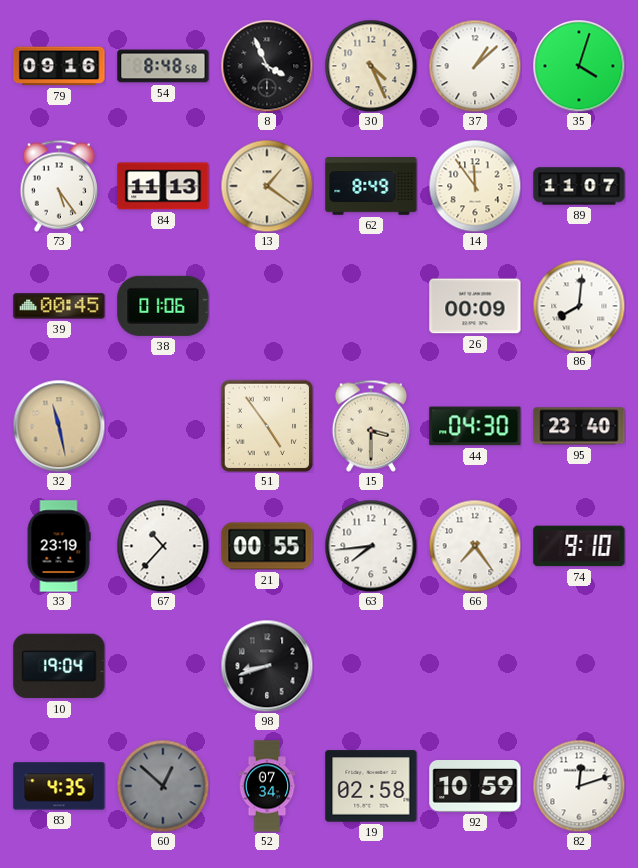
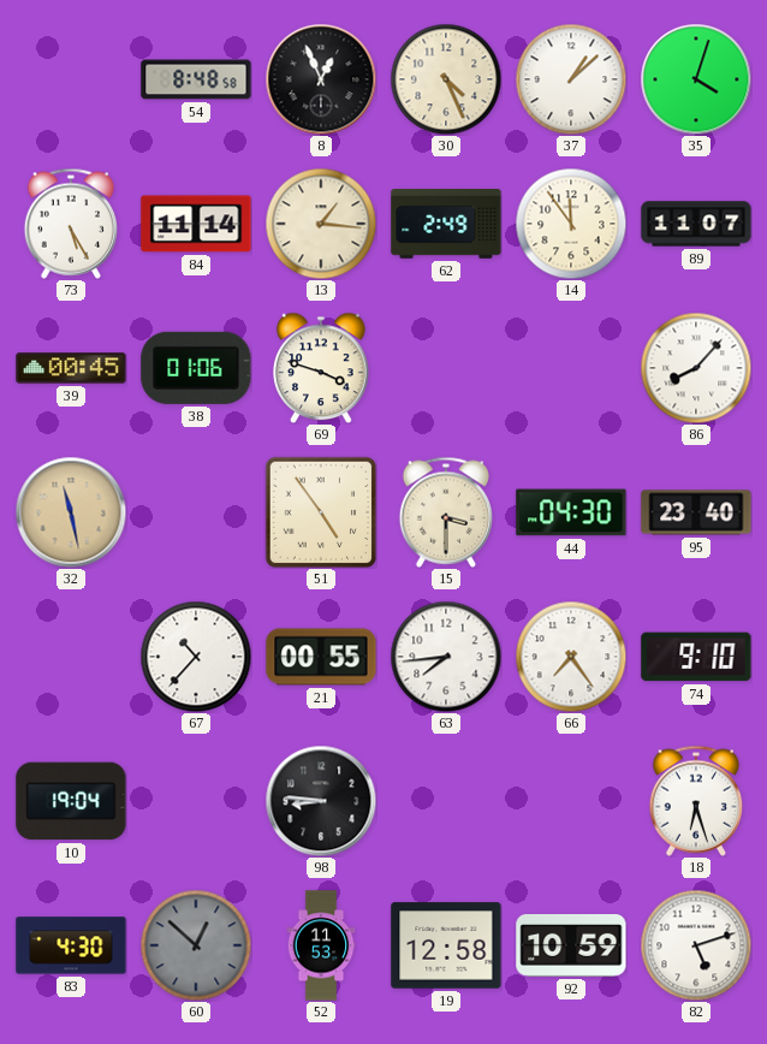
79: 09:16 -> none
8: 3:56 -> 12:56
73: 5:24 -> 5:25
84: 11:13 -> 11:14
13: 1:21 -> 1:16
62: 8:49 -> 2:49
69: none -> 3:48
26: 00:09 -> none
86: 8:01 -> 8:07
33: 23:19 -> none
98: 8:42 -> 8:46
18: none -> 6:27
83: 4:35 -> 4:30
52: 07:34 -> 11:53
19: 02:58 -> 12:58
82: 12:12 -> 5:12
